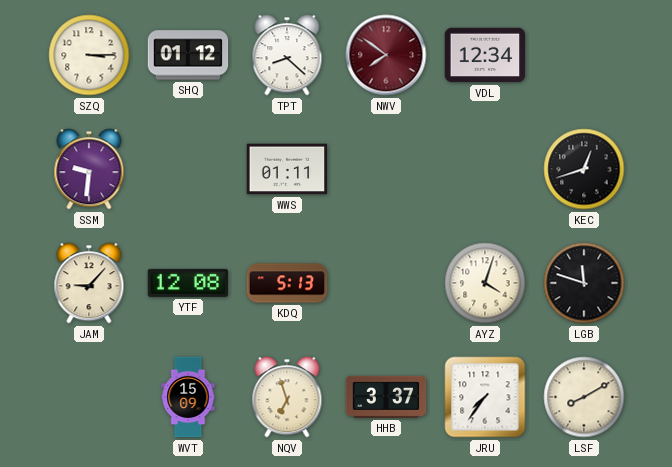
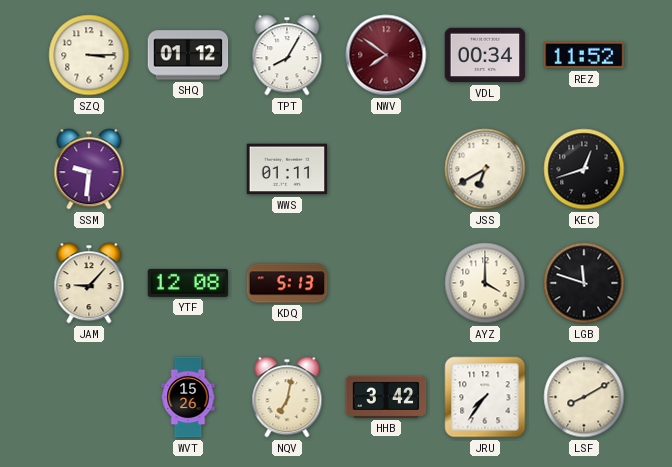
TPT: 8:22 -> 8:05
VDL: 12:34 -> 00:34
REZ: none -> 11:52
JSS: none -> 6:40
AYZ: 4:03 -> 4:00
WVT: 15:09 -> 15:26
NQV: 6:57 -> 7:02
HHB: 3:37 -> 3:42
